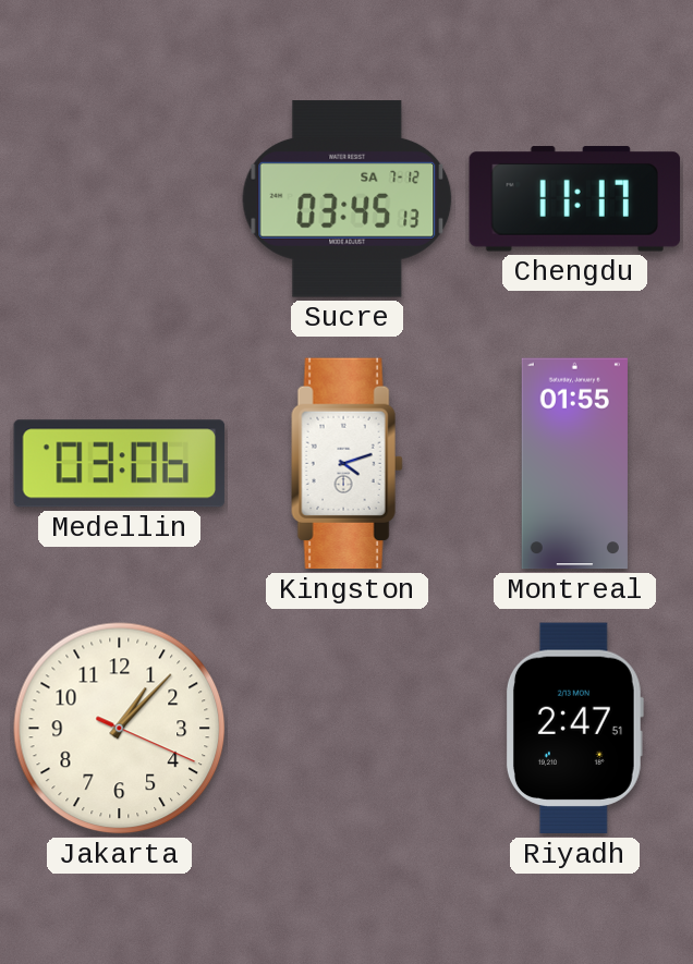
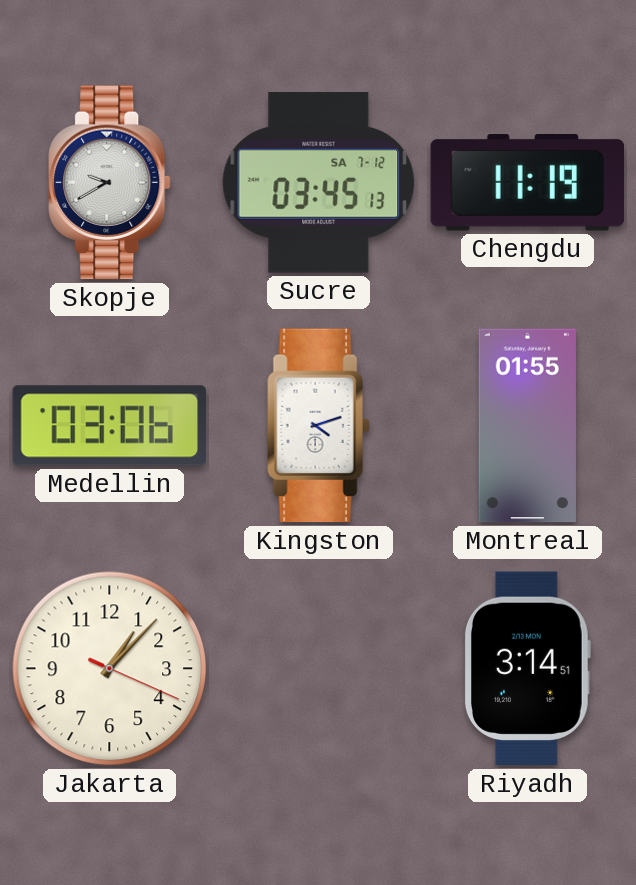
Skopje: none -> 9:40
Chengdu: 11:17 -> 11:19
Riyadh: 2:47 -> 3:14
